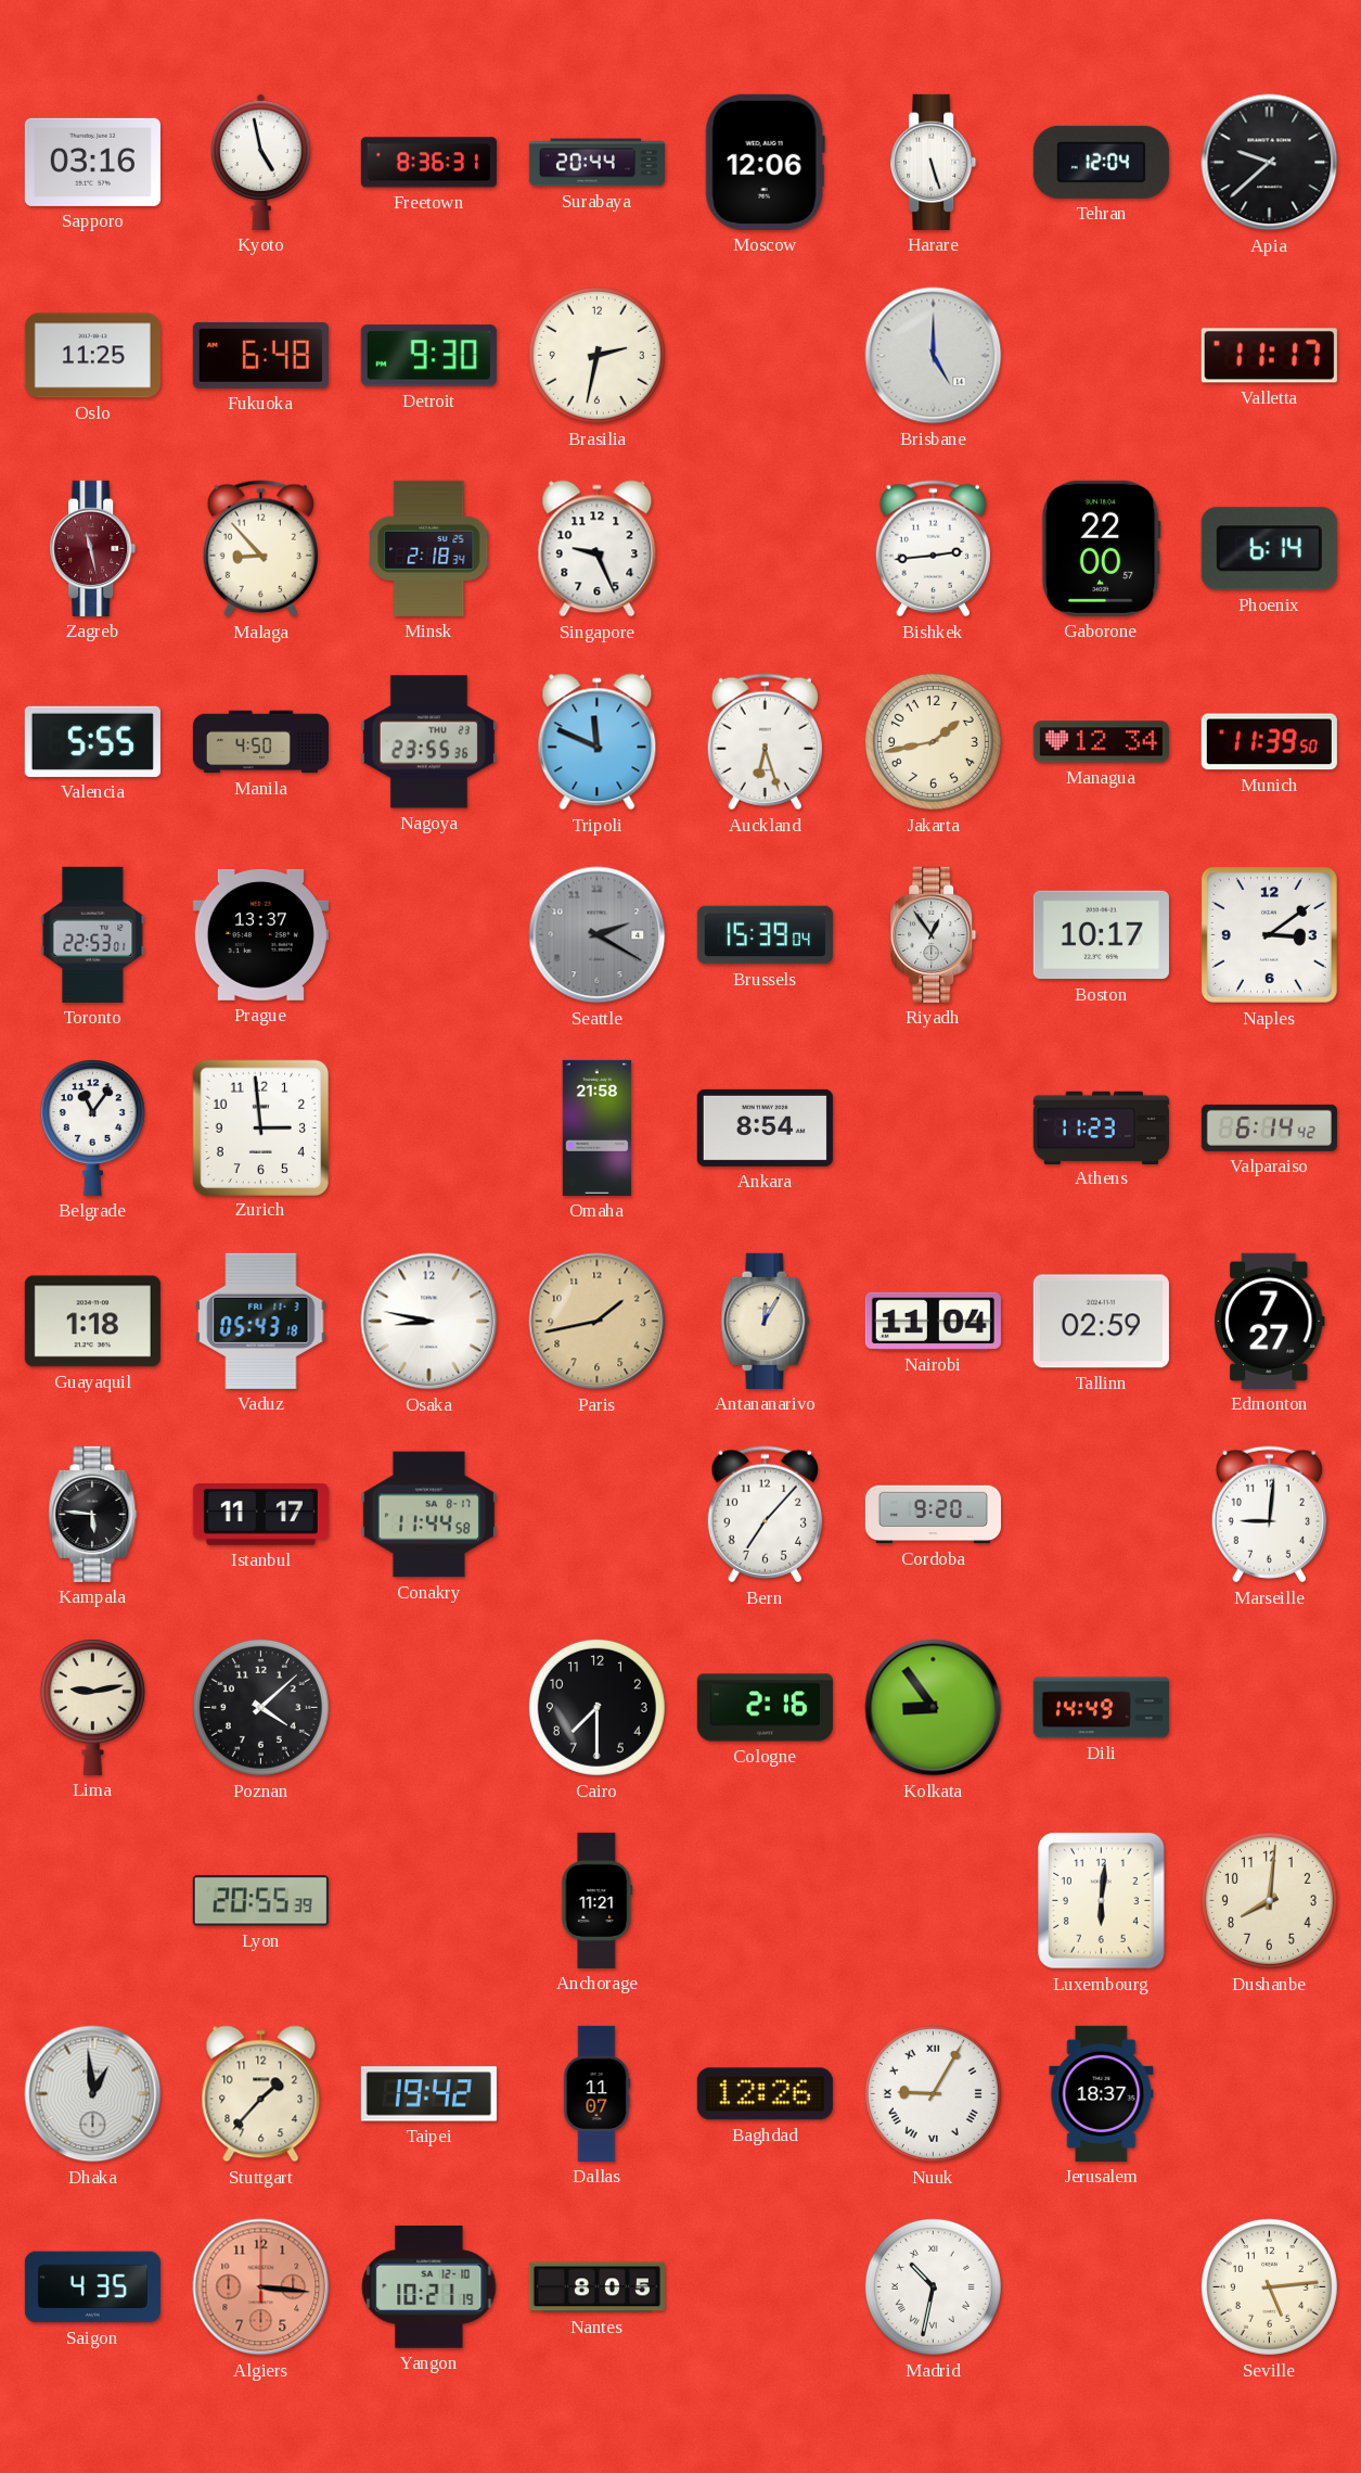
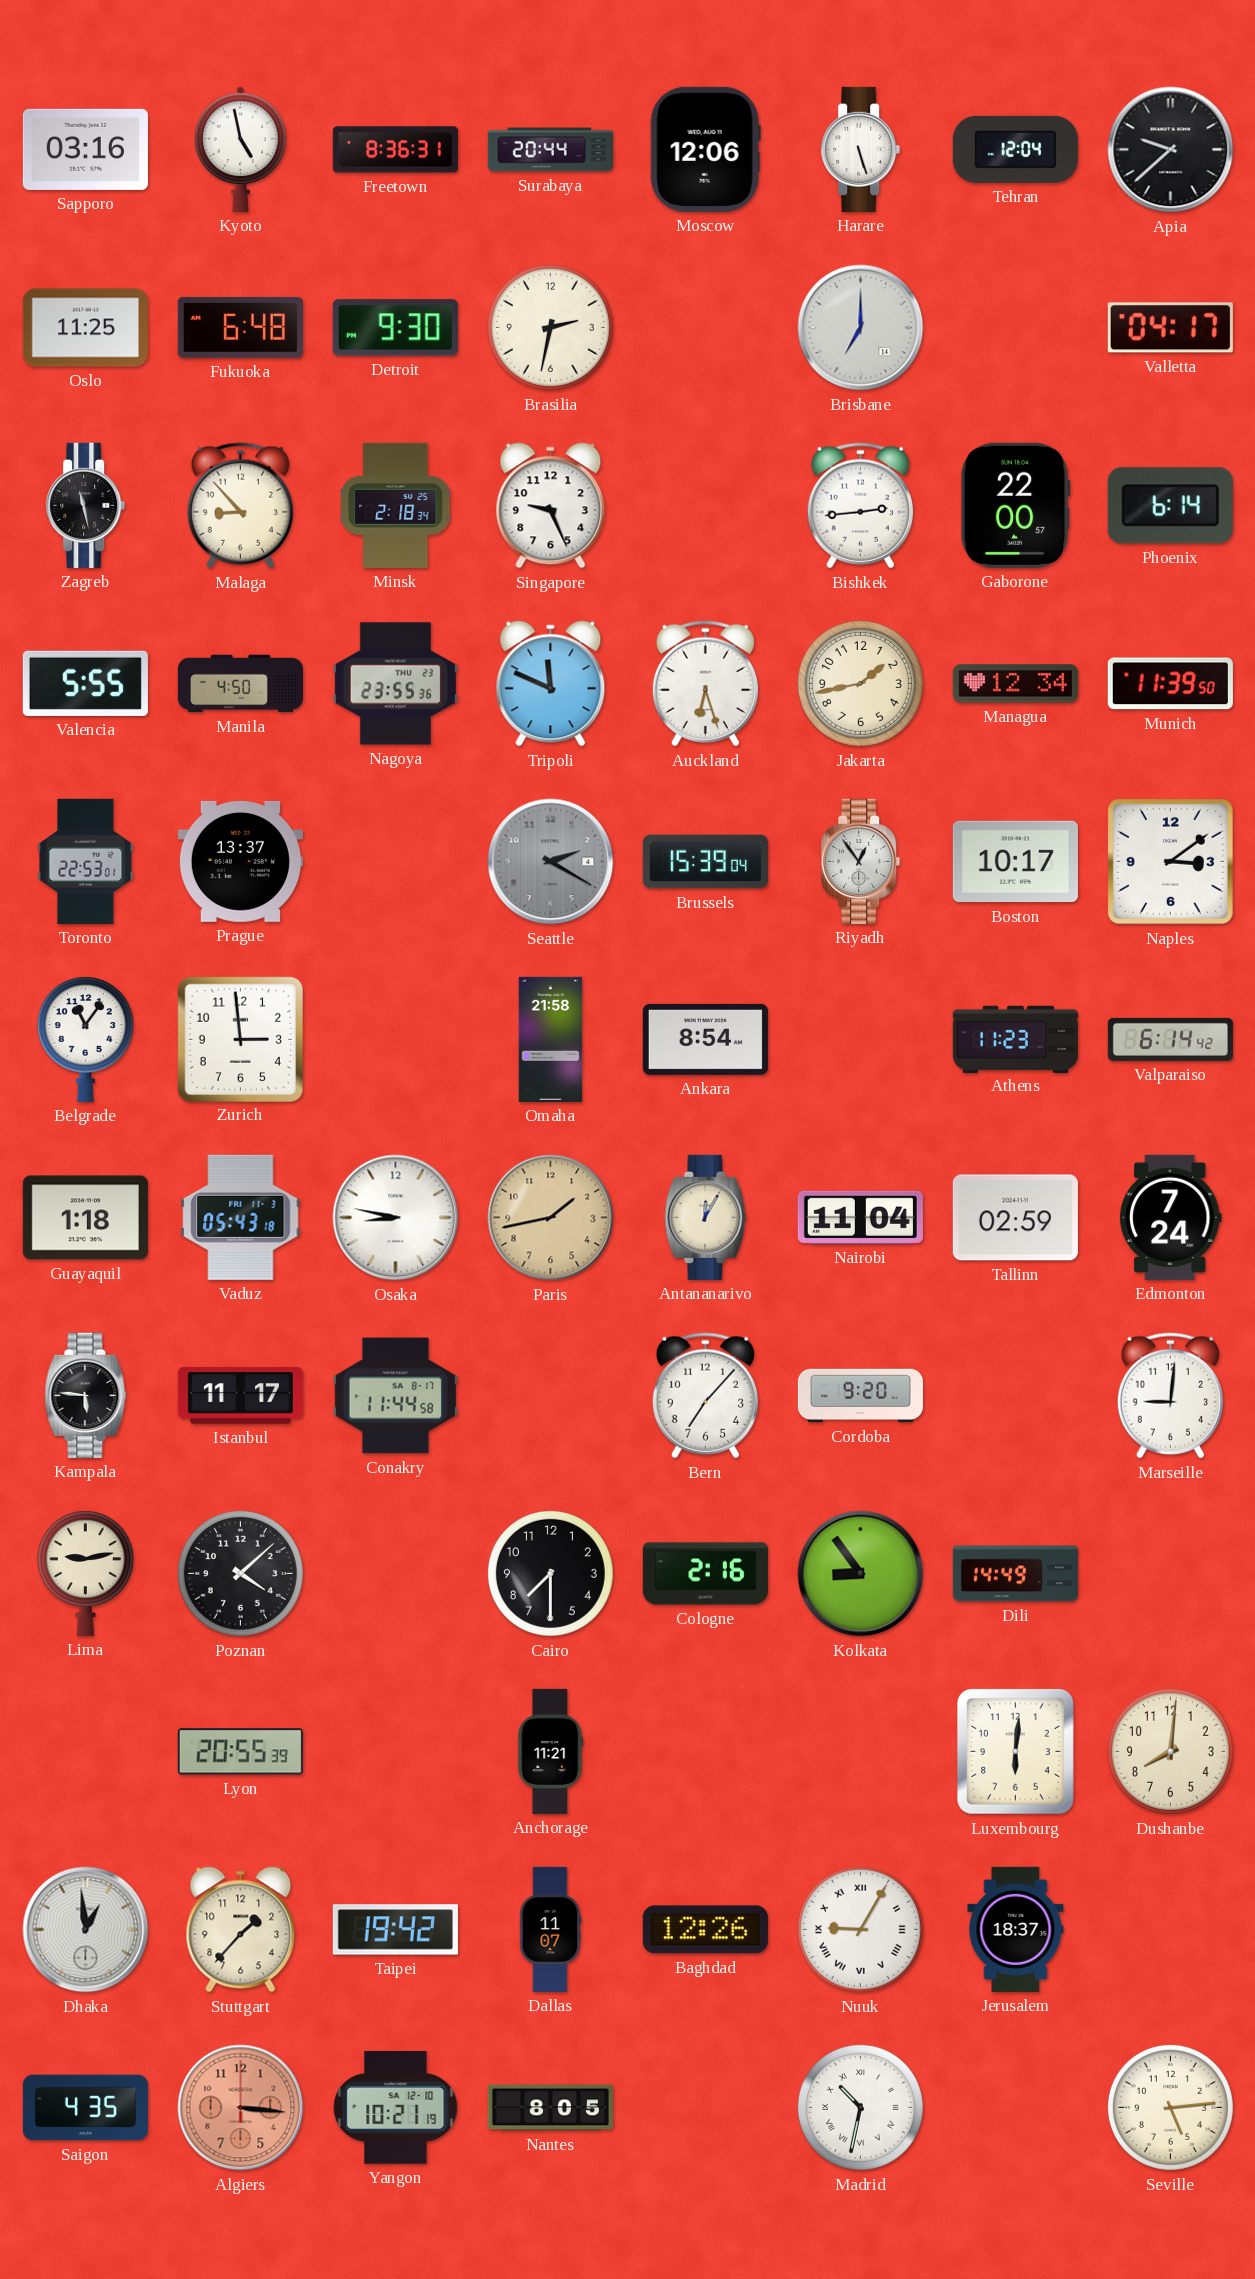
Brisbane: 5:00 -> 7:00
Valletta: 11:17 -> 04:17
Zagreb dial: burgundy -> black
Edmonton: 7:27 -> 7:24
